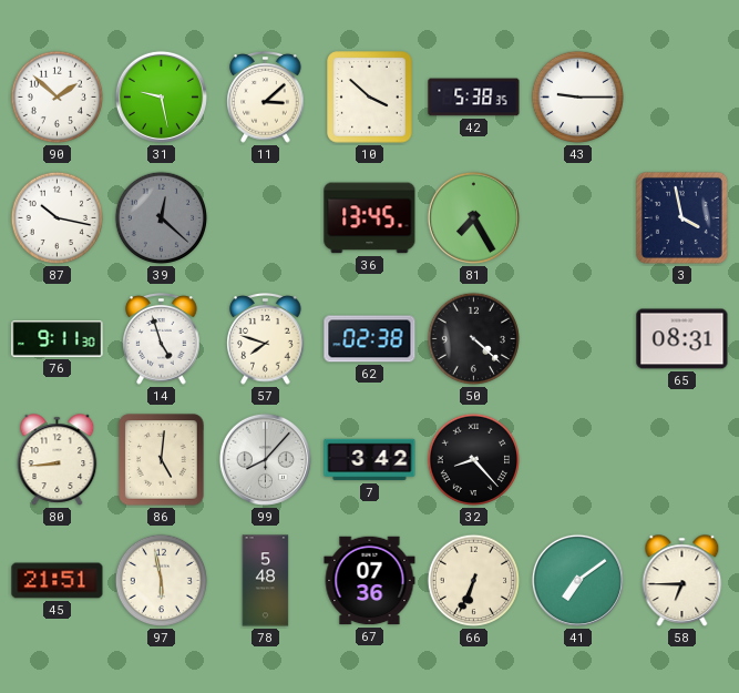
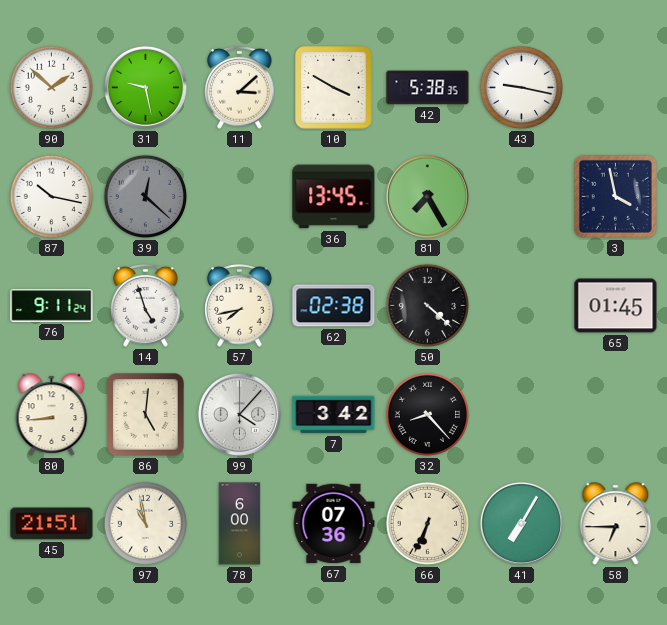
10: 3:52 -> 3:50
43: 9:15 -> 9:17
76: 9:11:30 -> 9:11:24
57: 7:48 -> 7:43
65: 08:31 -> 01:45
99: 8:07 -> 4:07
97: 5:58 -> 10:58
78: 5:48 -> 6:00
41: 7:09 -> 7:05
